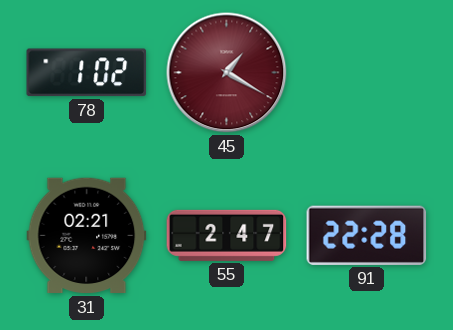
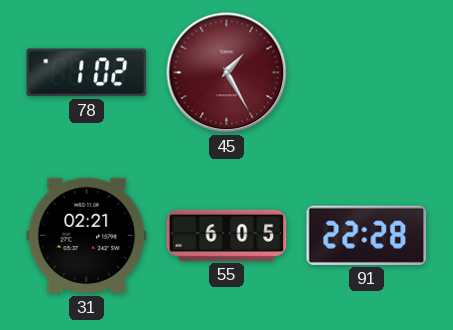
45: 1:20 -> 1:25
55: 2:47 -> 6:05
